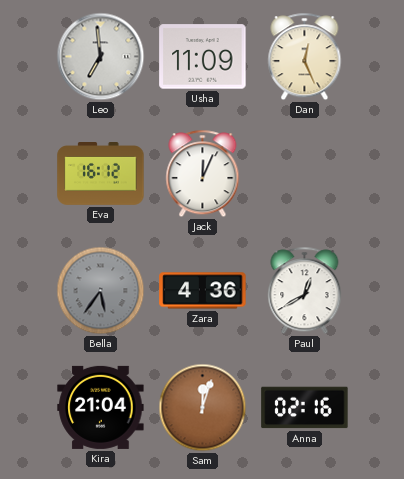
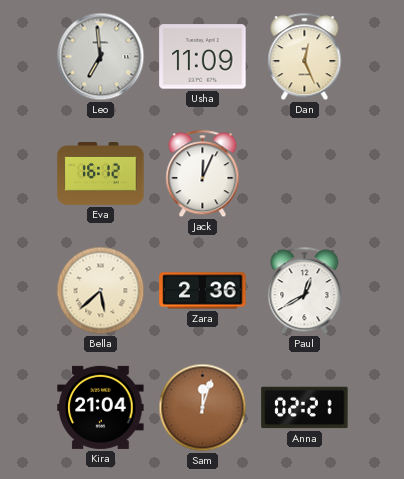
Bella: 5:36 -> 5:38
Bella dial: grey -> cream
Zara: 4:36 -> 2:36
Anna: 02:16 -> 02:21
